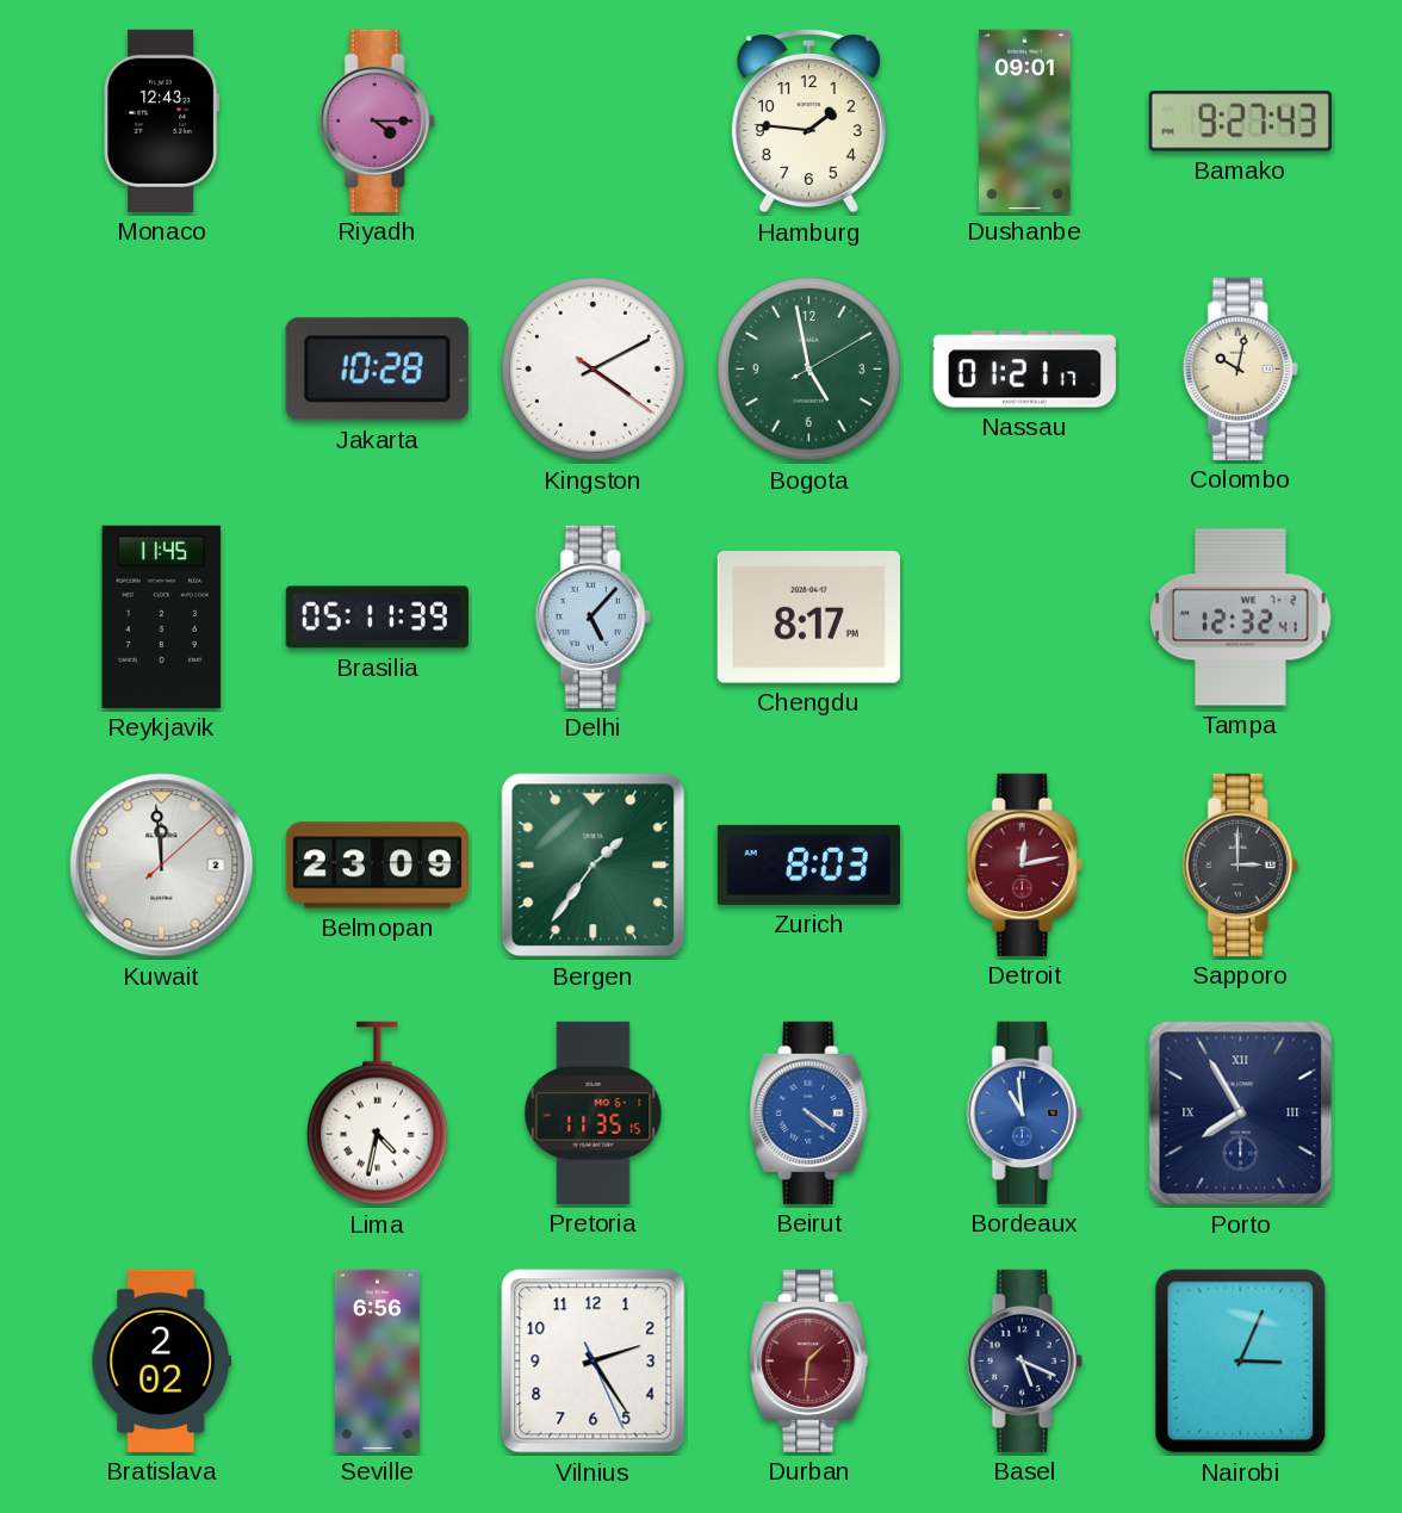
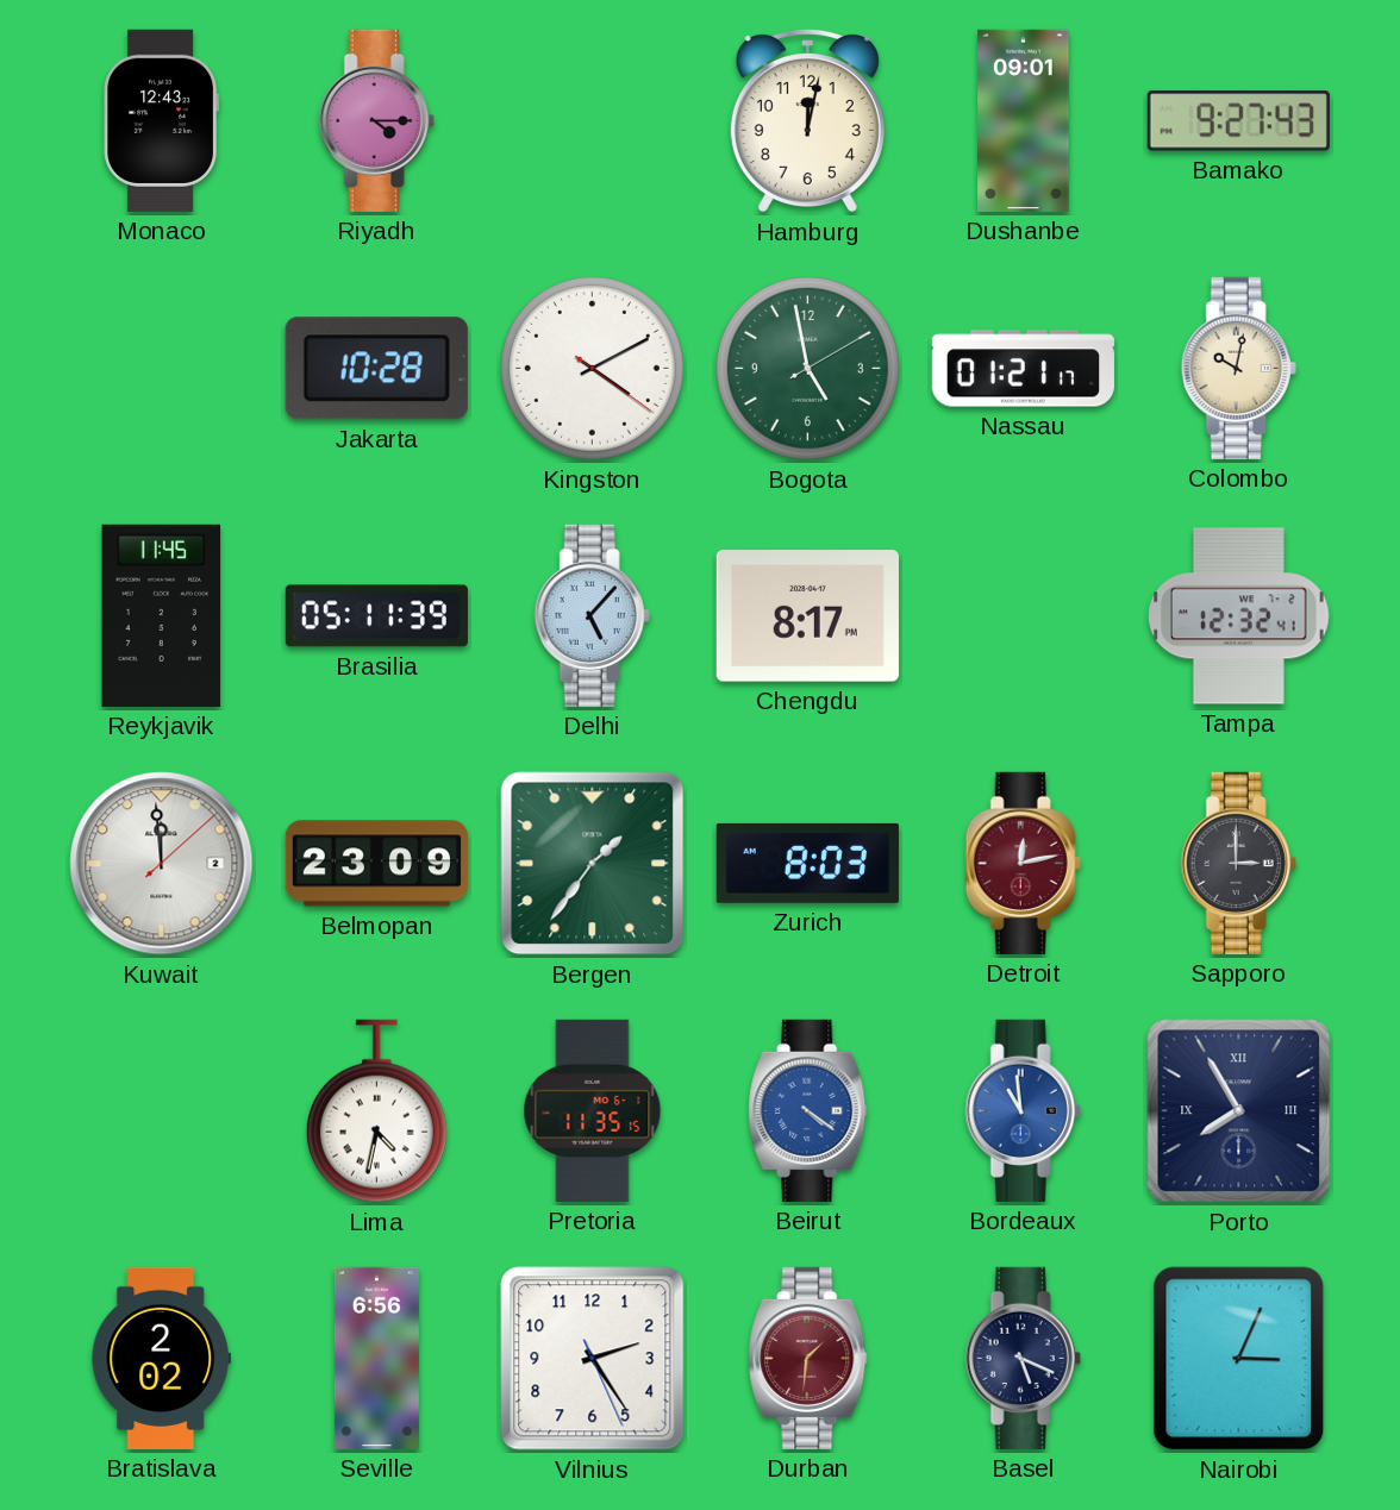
Hamburg: 1:46 -> 12:02
